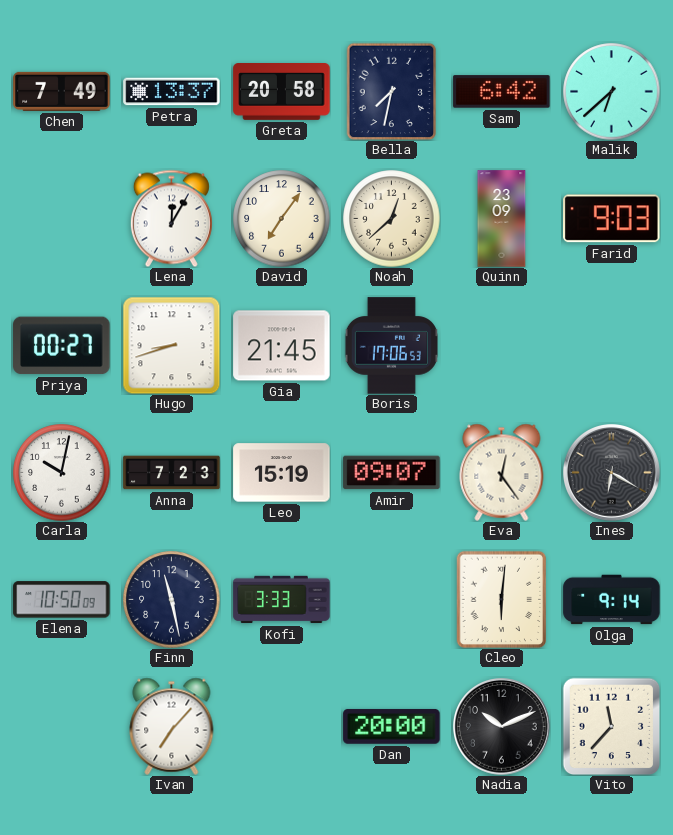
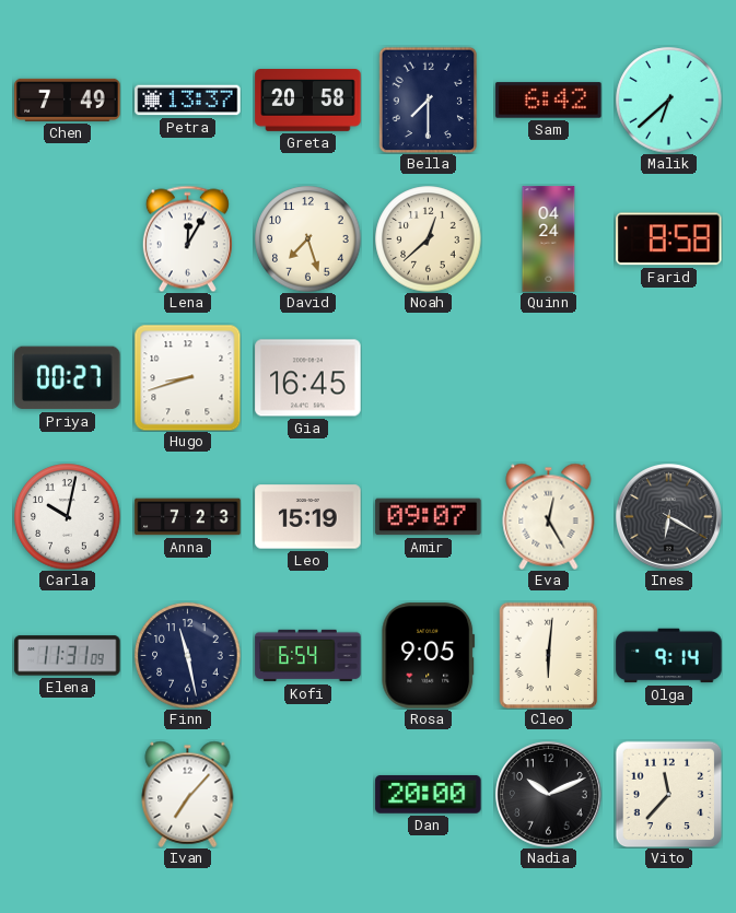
Bella: 7:32 -> 7:30
David: 7:06 -> 7:27
Quinn: 23:09 -> 04:24
Farid: 9:03 -> 8:58
Gia: 21:45 -> 16:45
Boris: 17:06 -> none
Eva: 12:24 -> 12:25
Elena: 10:50 -> 11:31
Kofi: 3:33 -> 6:54
Rosa: none -> 9:05
